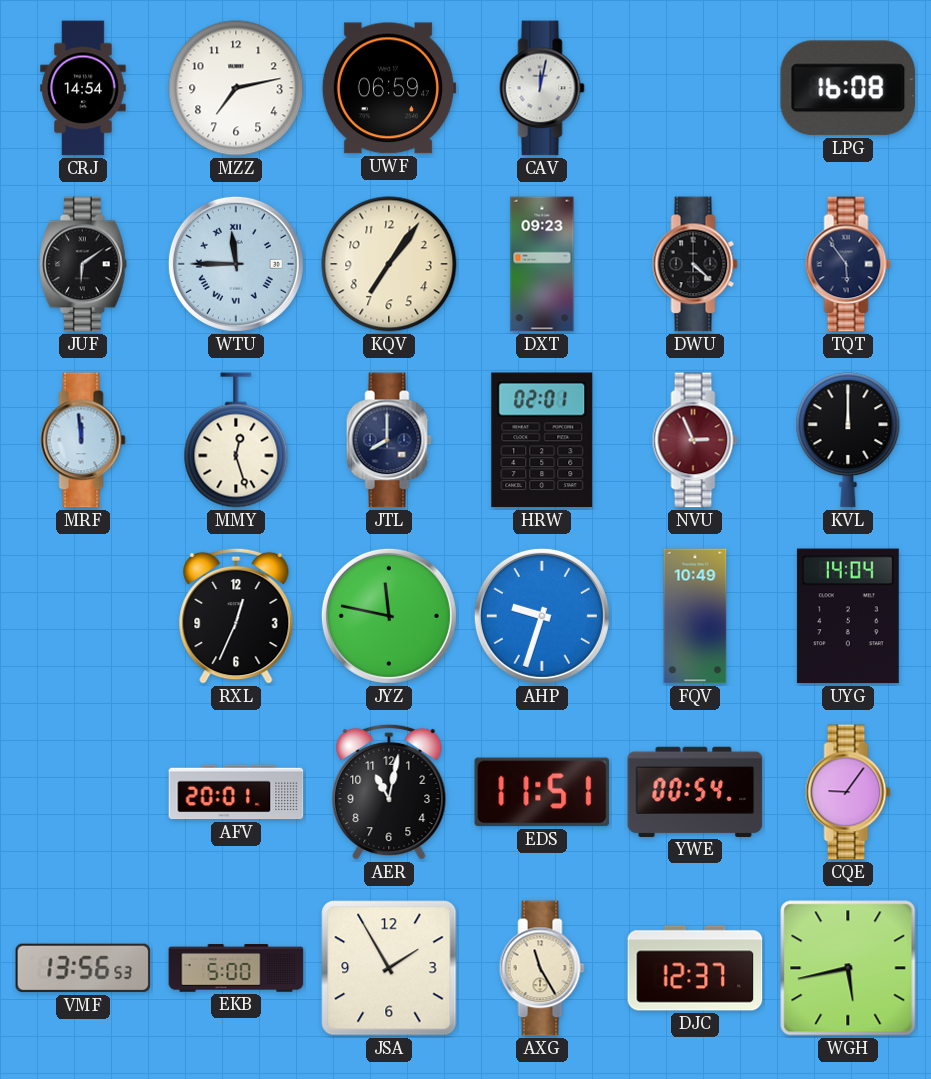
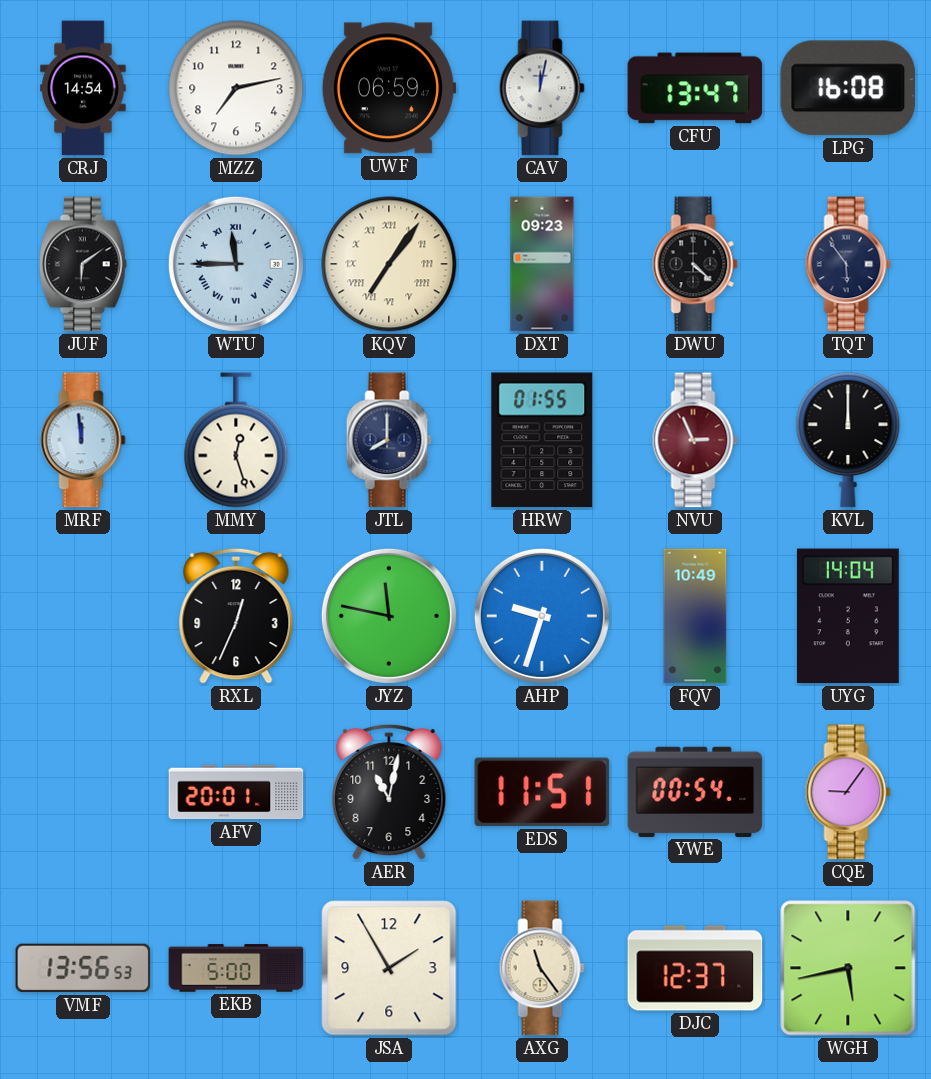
CFU: none -> 13:47
KQV numerals: Arabic -> Roman
HRW: 02:01 -> 01:55
AXG: 11:25 -> 11:24
